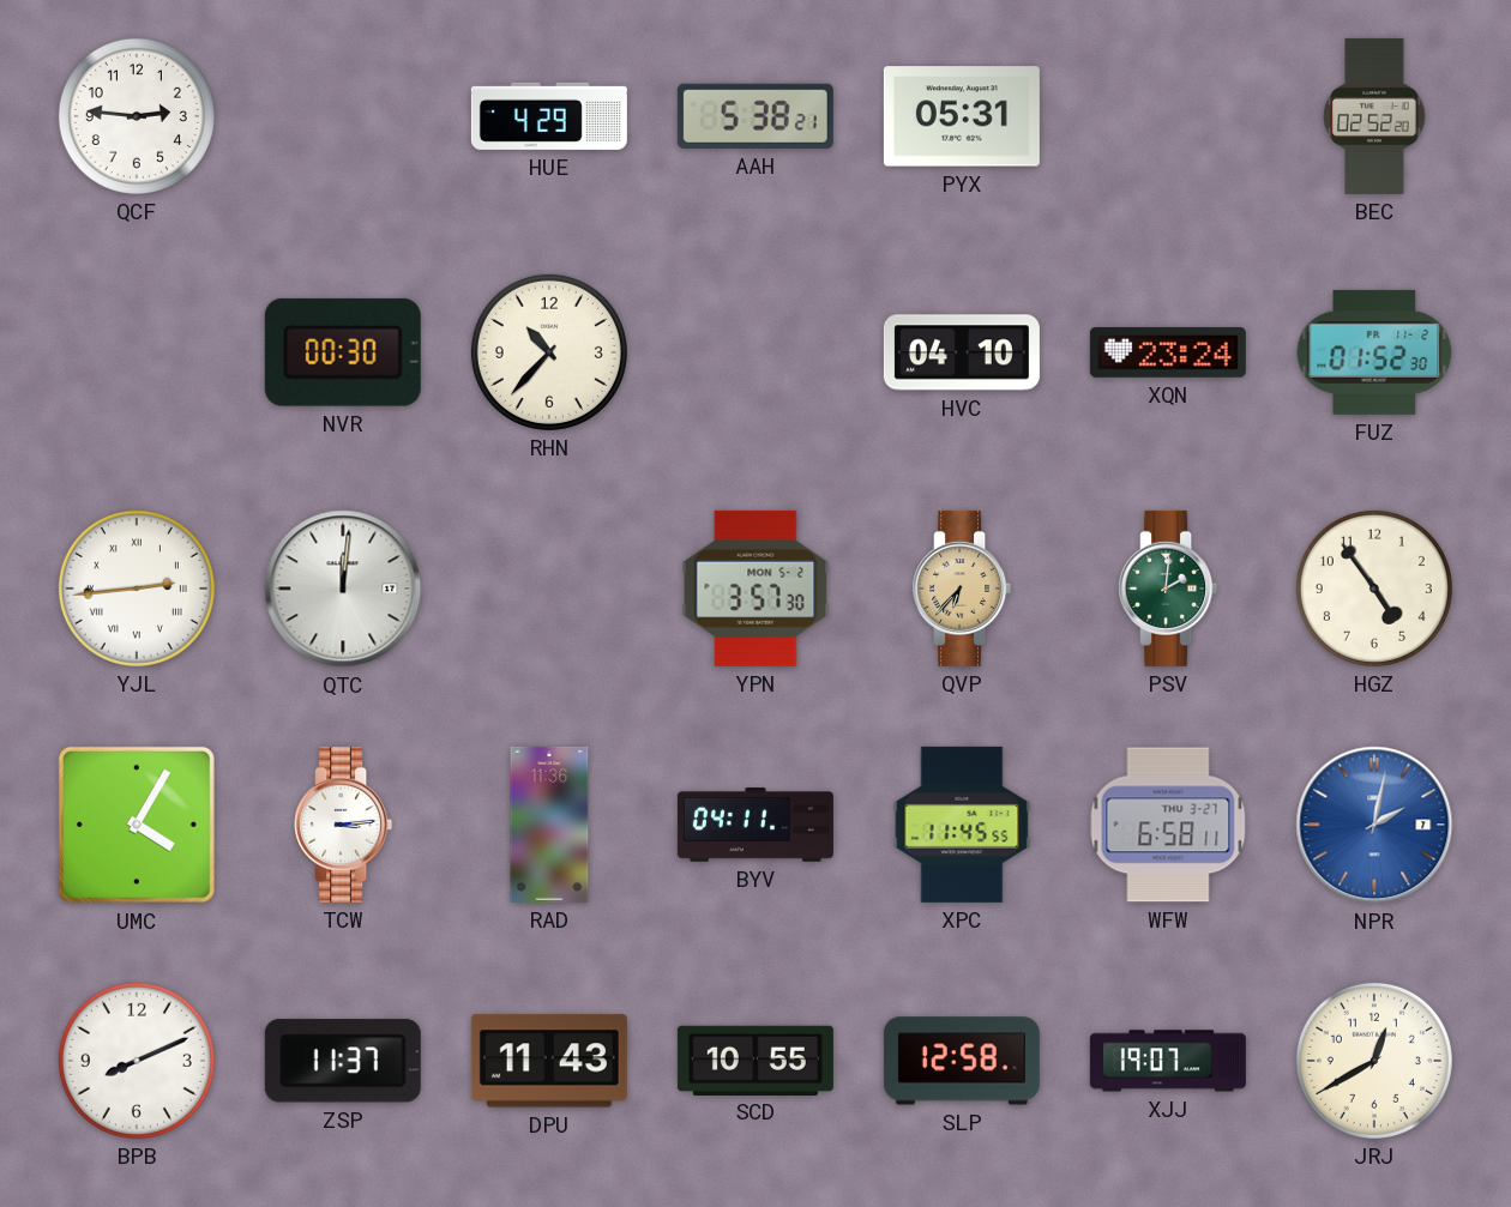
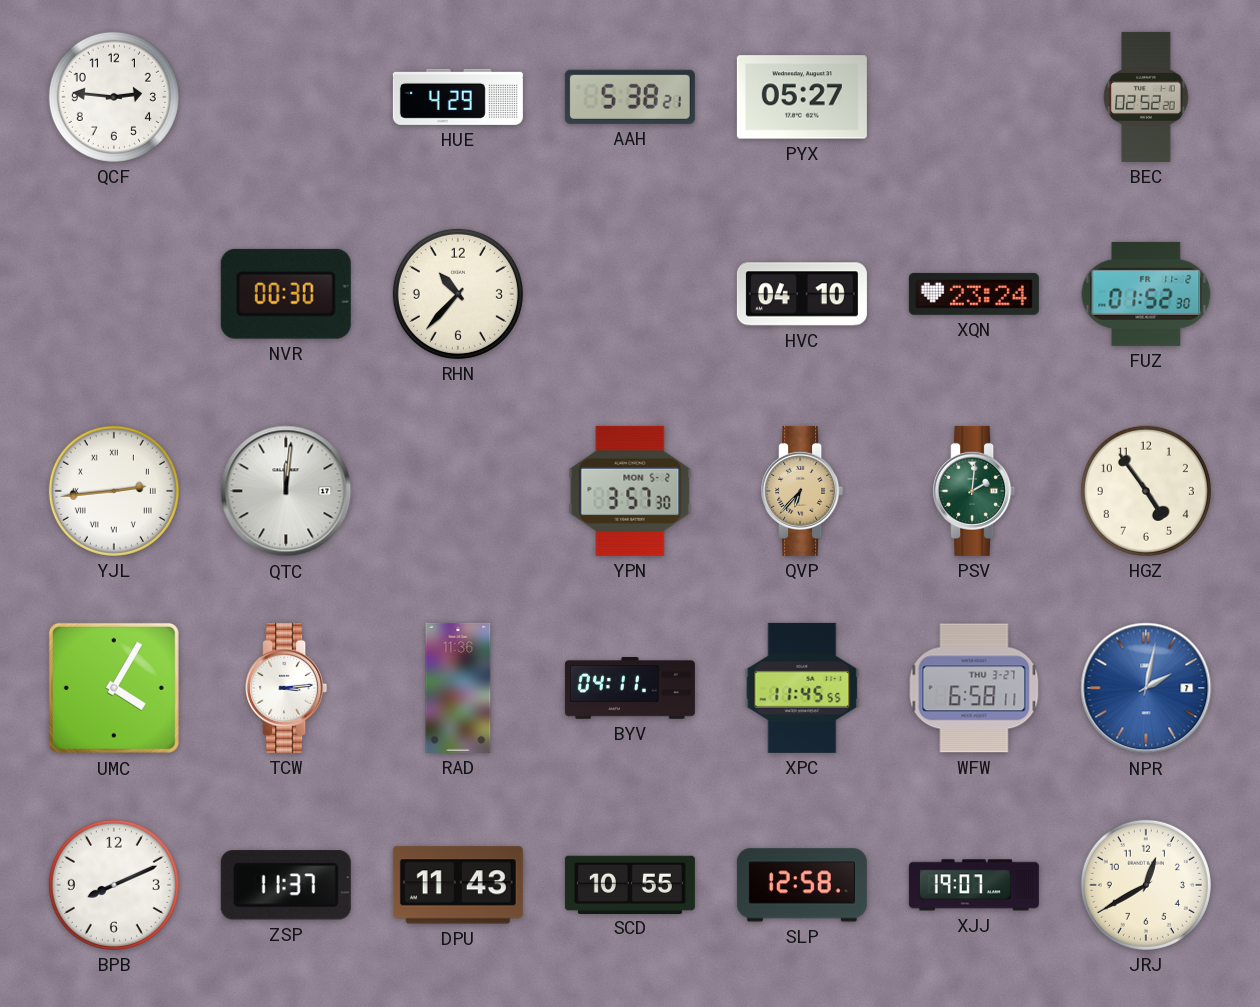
PYX: 05:31 -> 05:27
